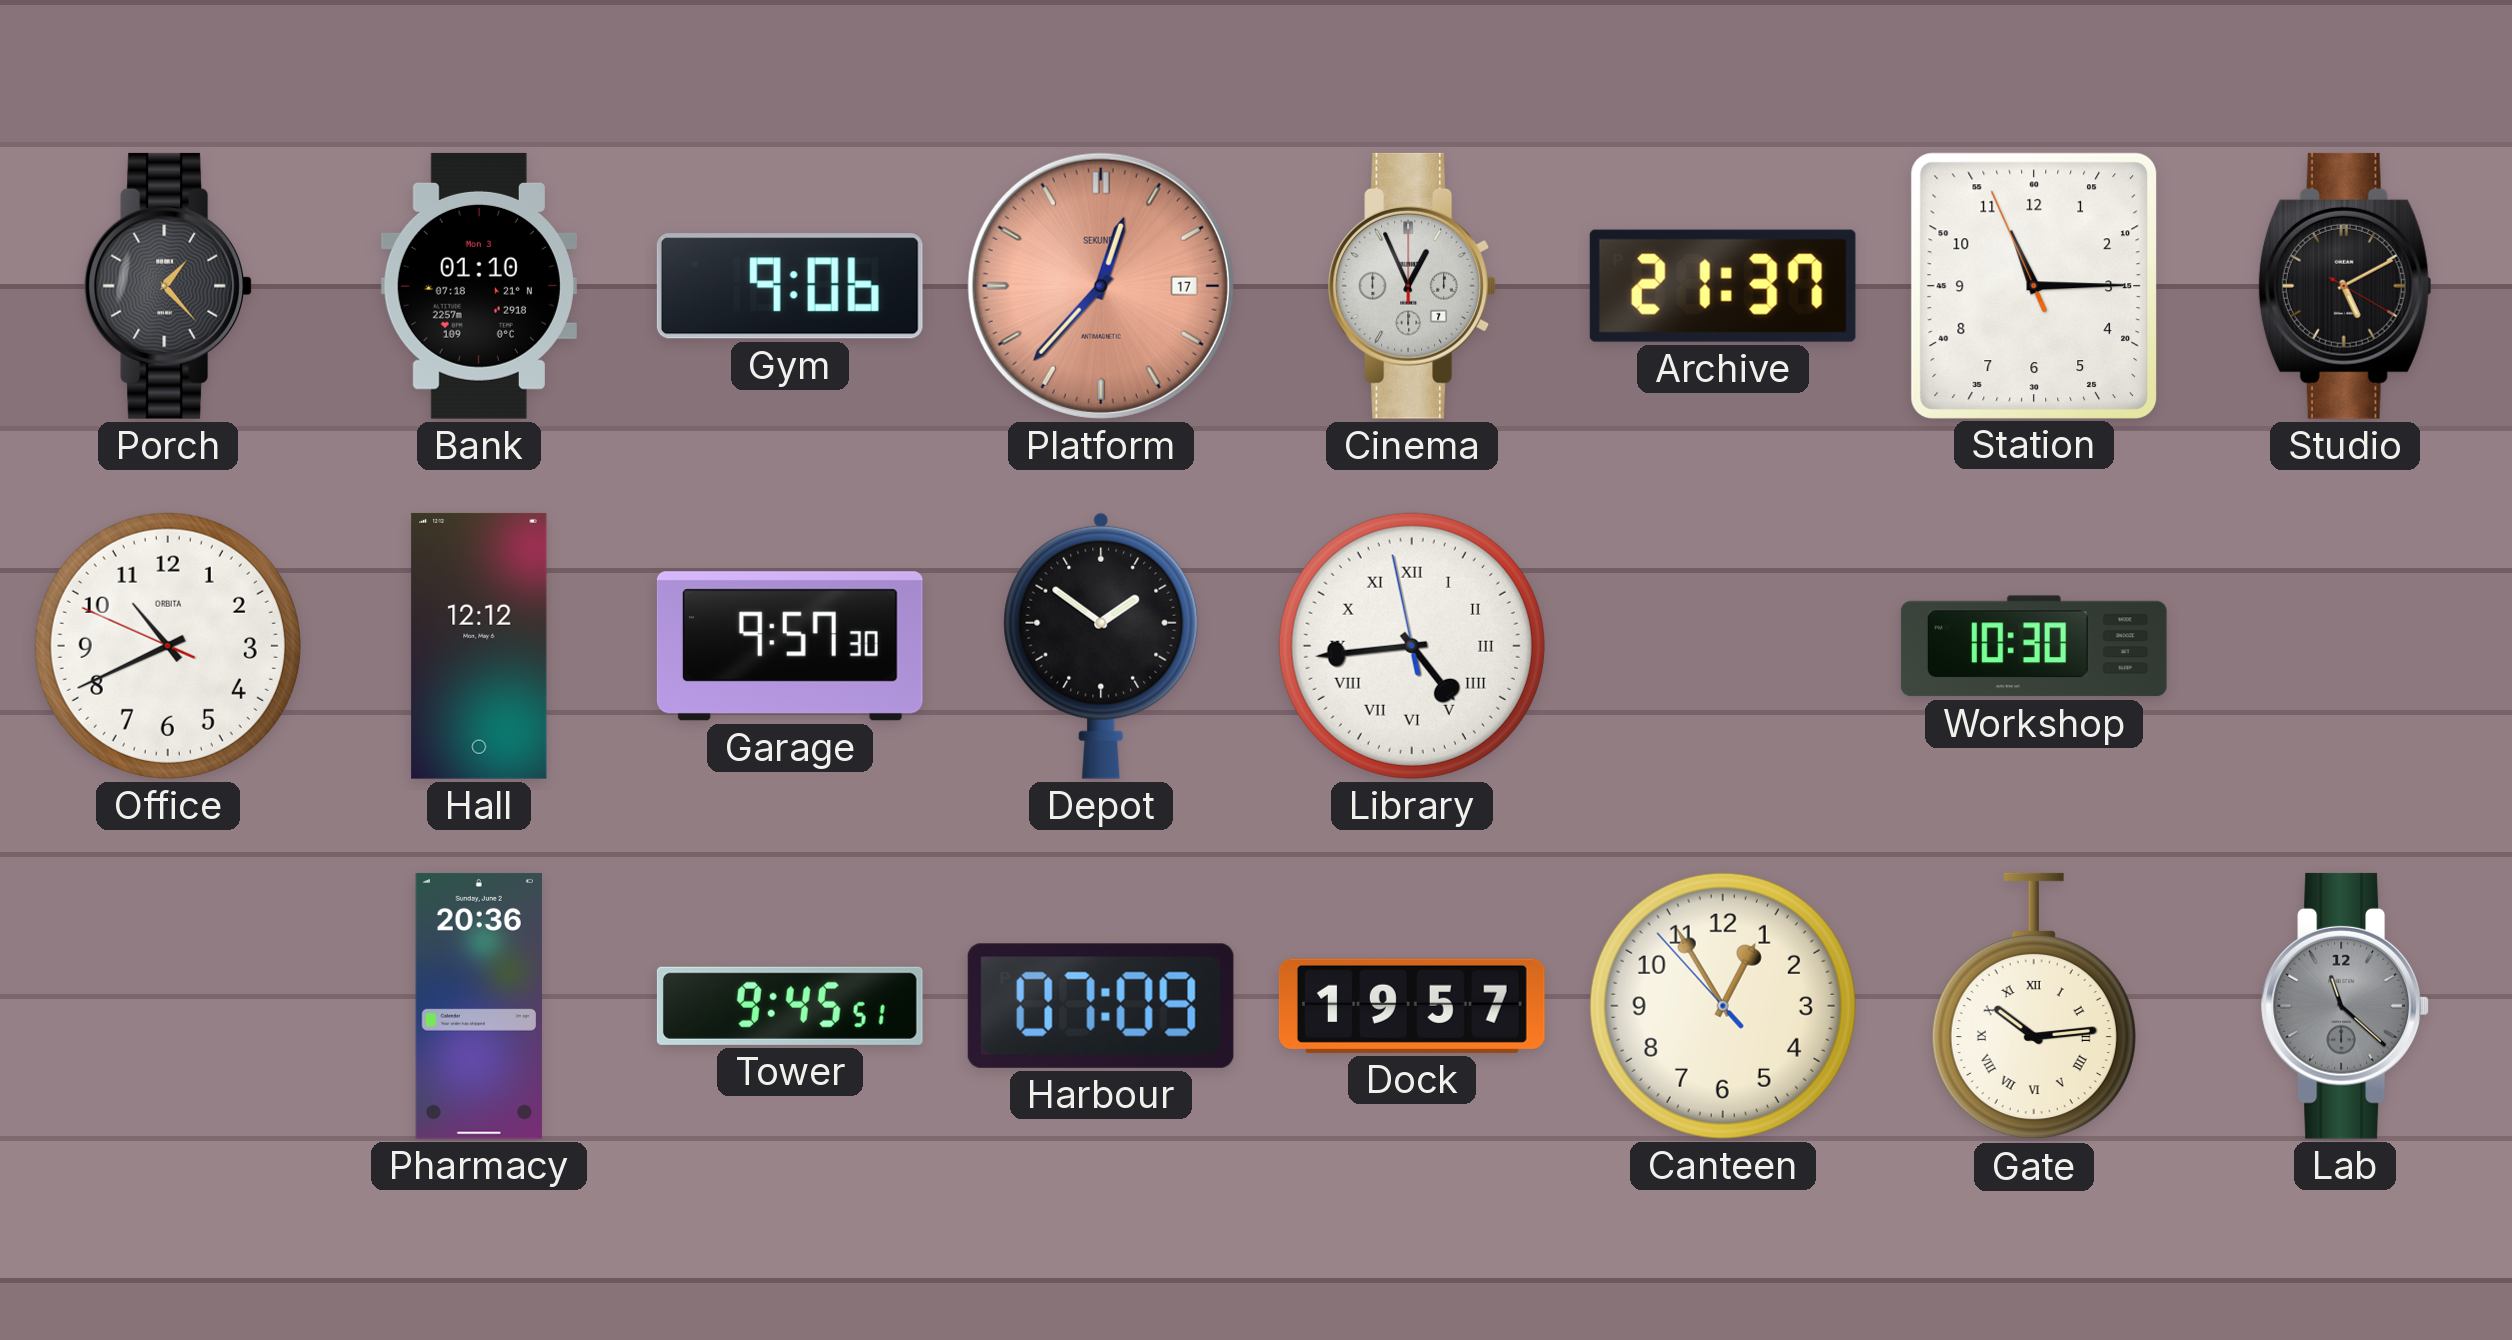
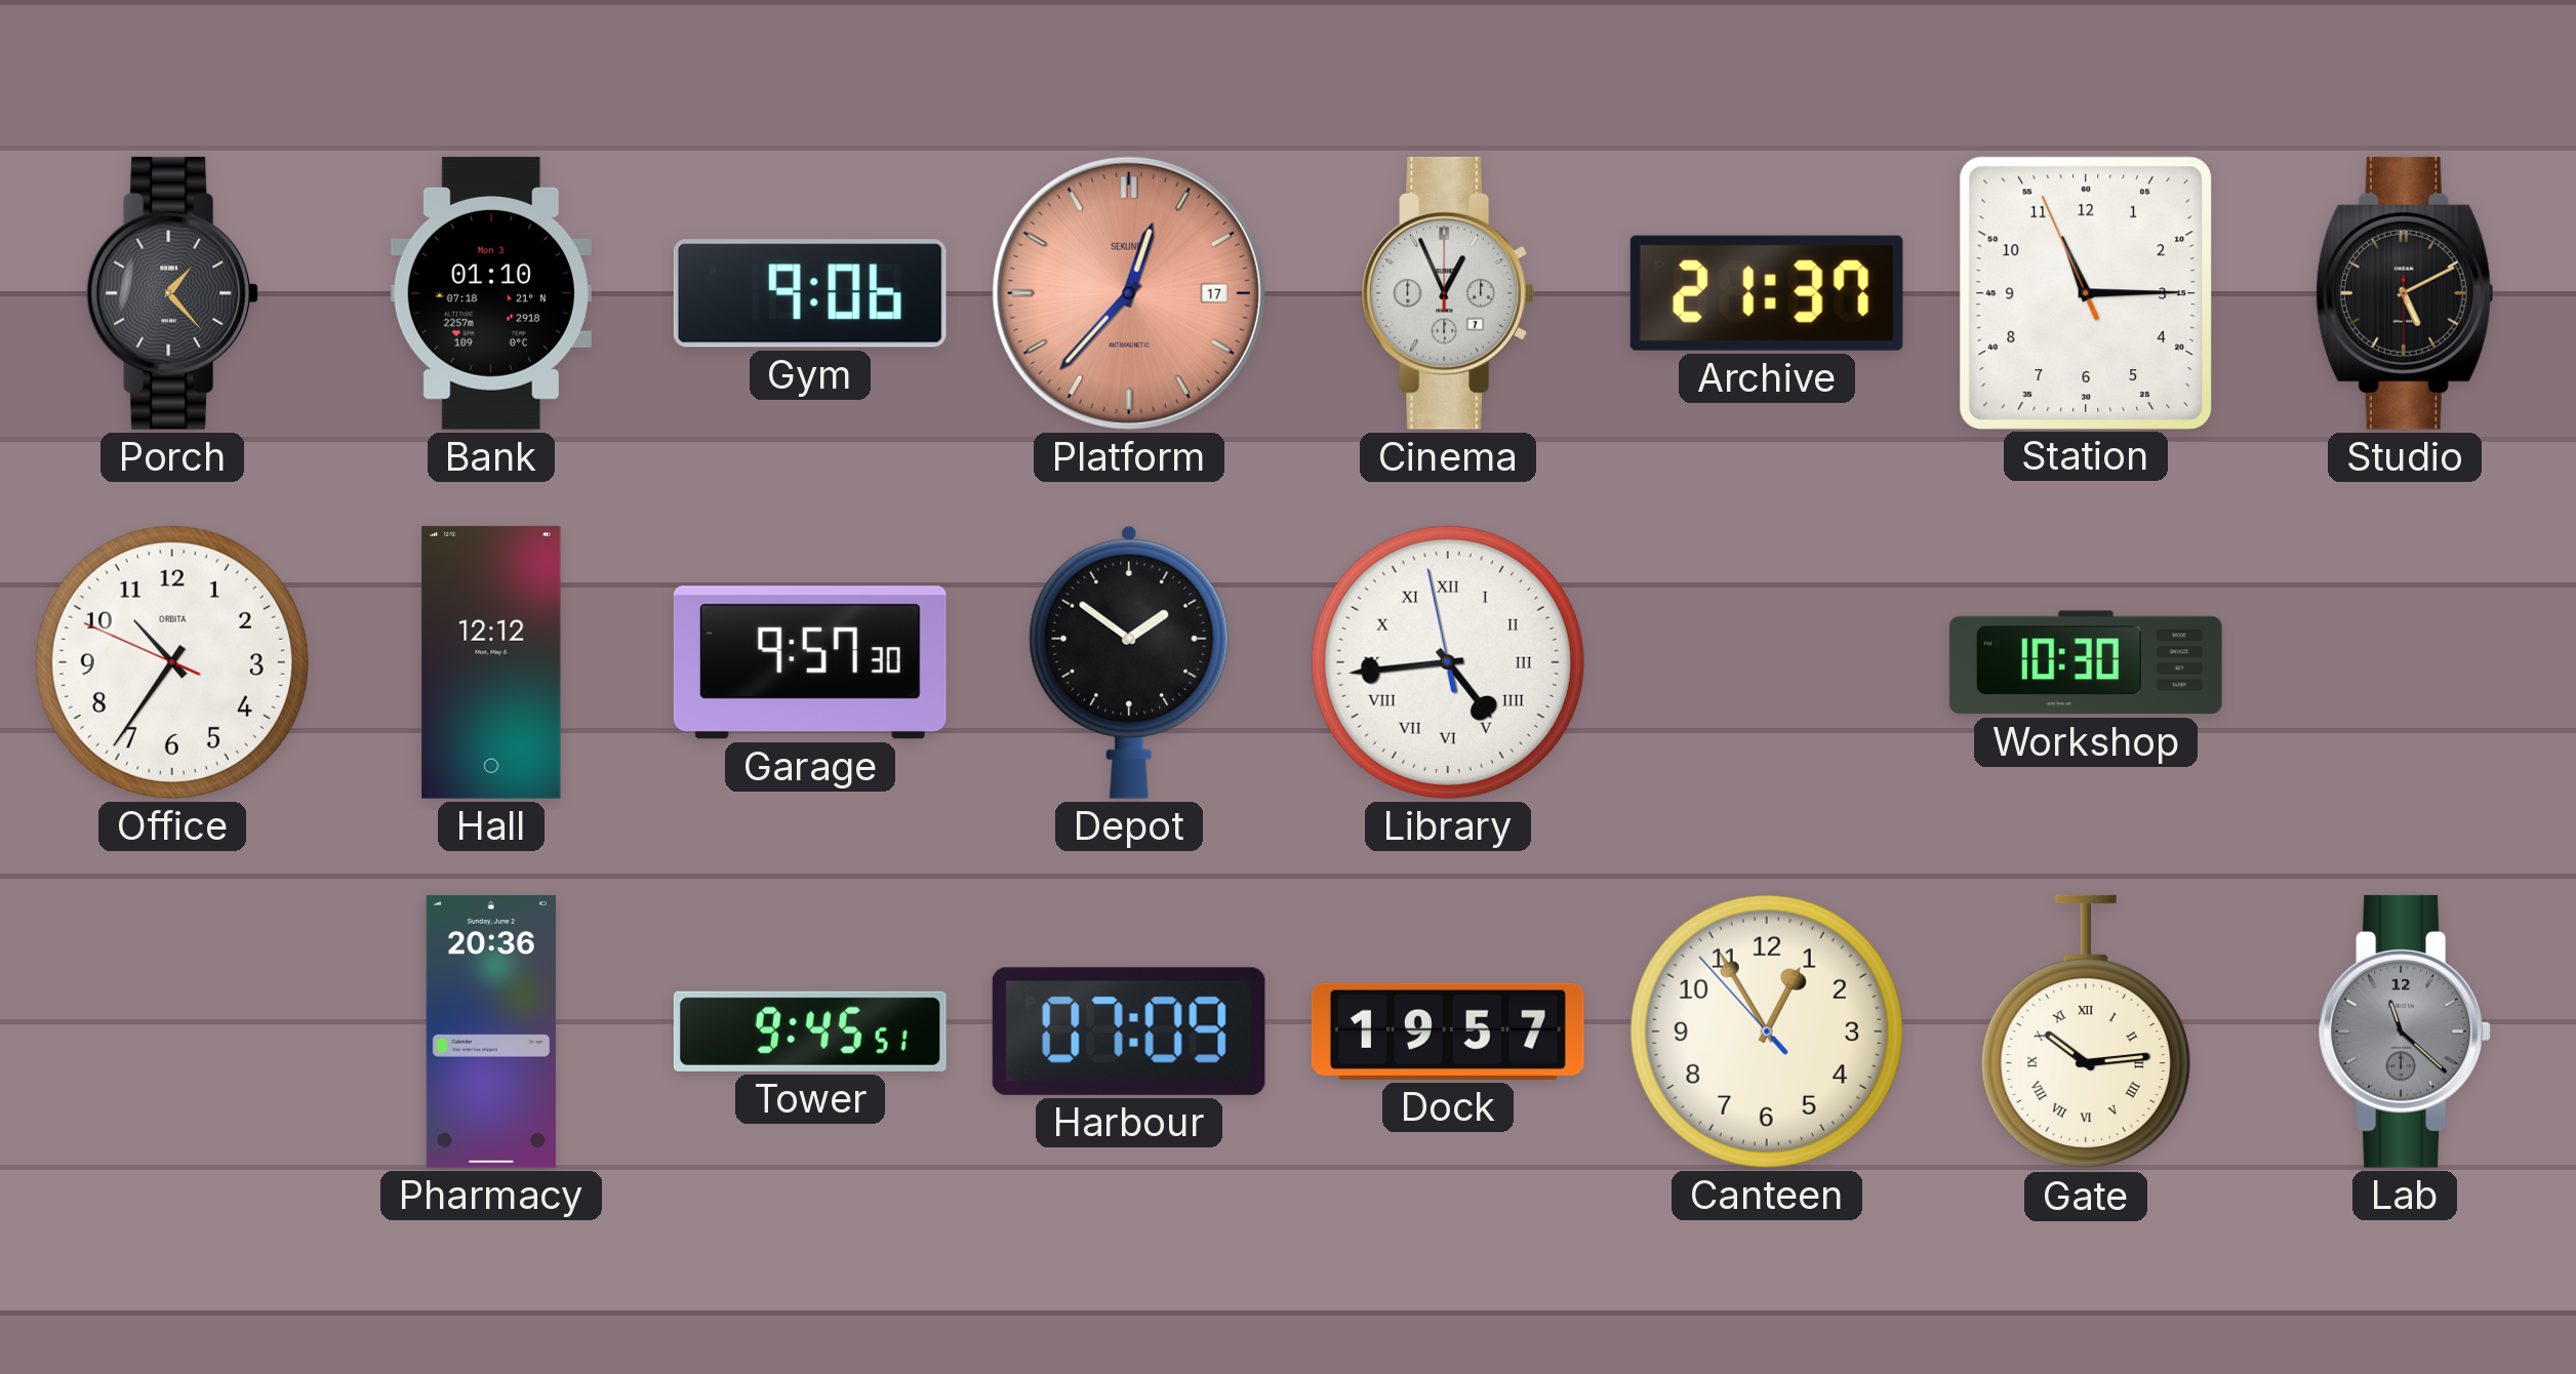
Studio: 5:10:20 -> 5:10:30
Office: 10:40 -> 10:35
